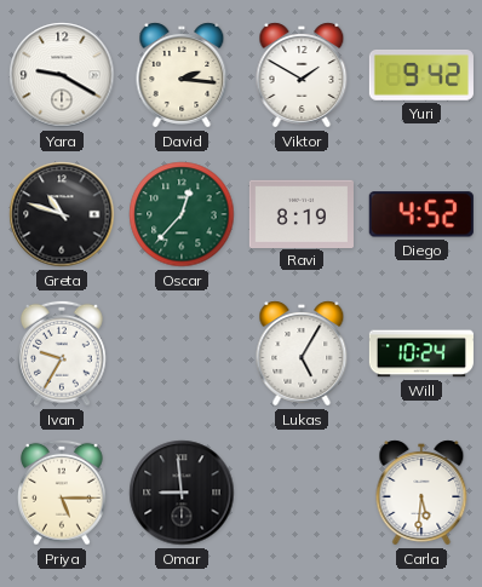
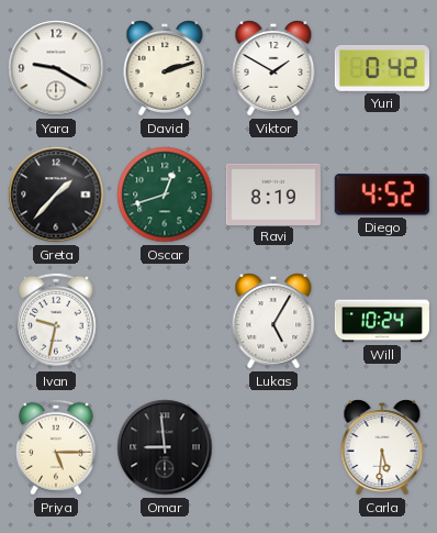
David: 2:16 -> 2:12
Yuri: 9:42 -> 0:42
Greta: 10:48 -> 1:37
Oscar: 12:37 -> 12:42
Ivan: 9:35 -> 9:32
